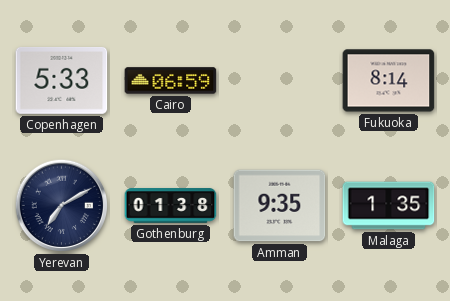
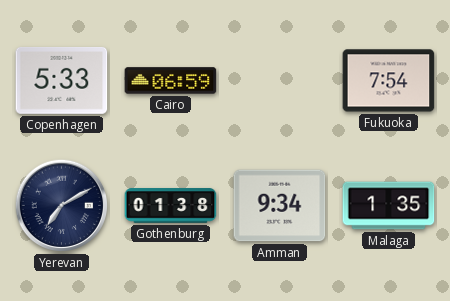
Fukuoka: 8:14 -> 7:54
Amman: 9:35 -> 9:34
